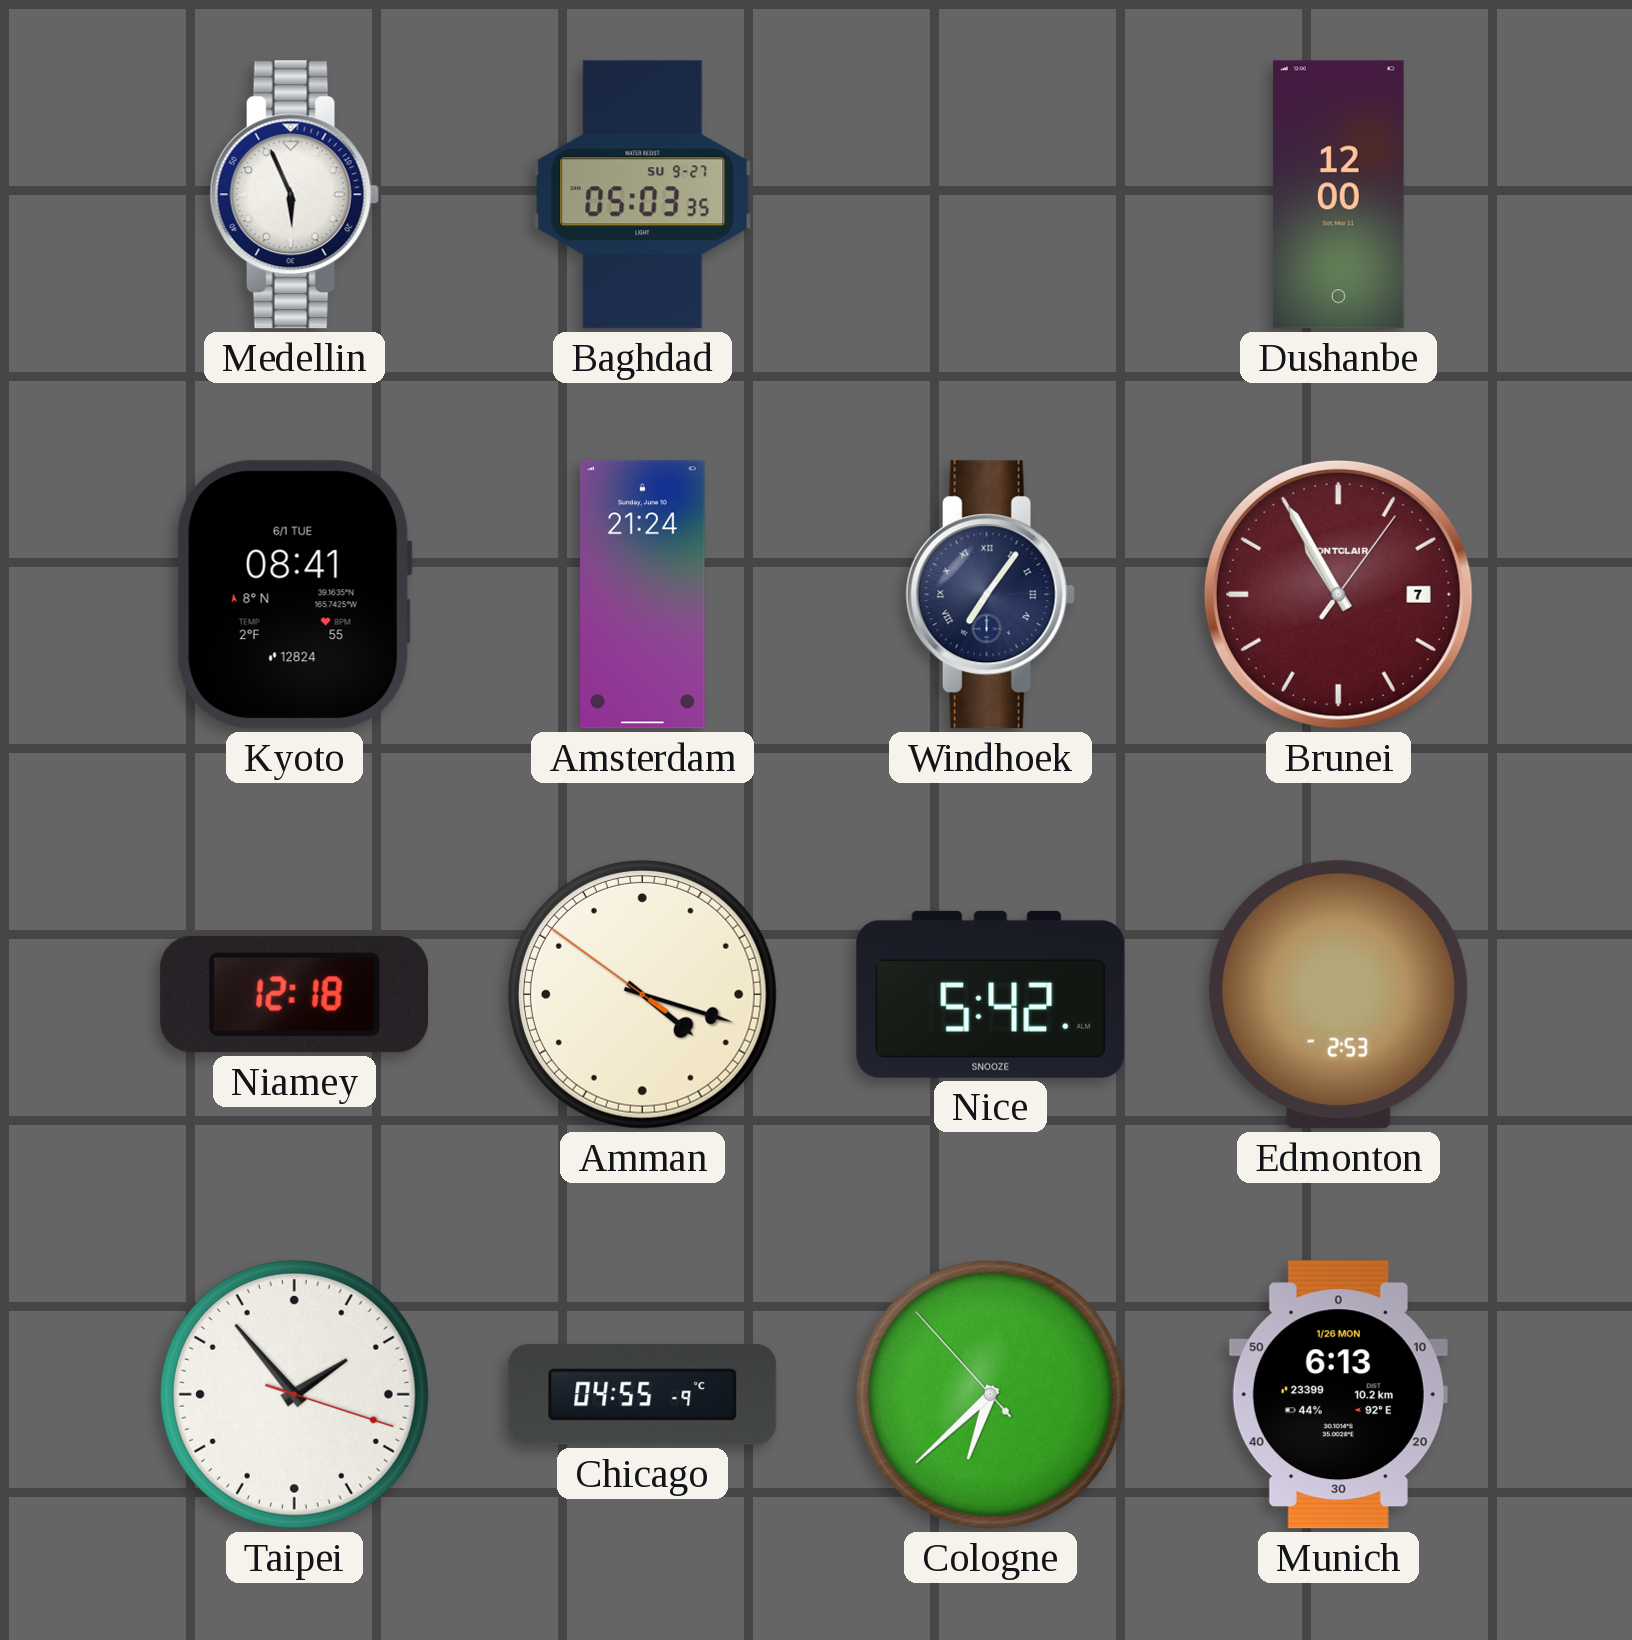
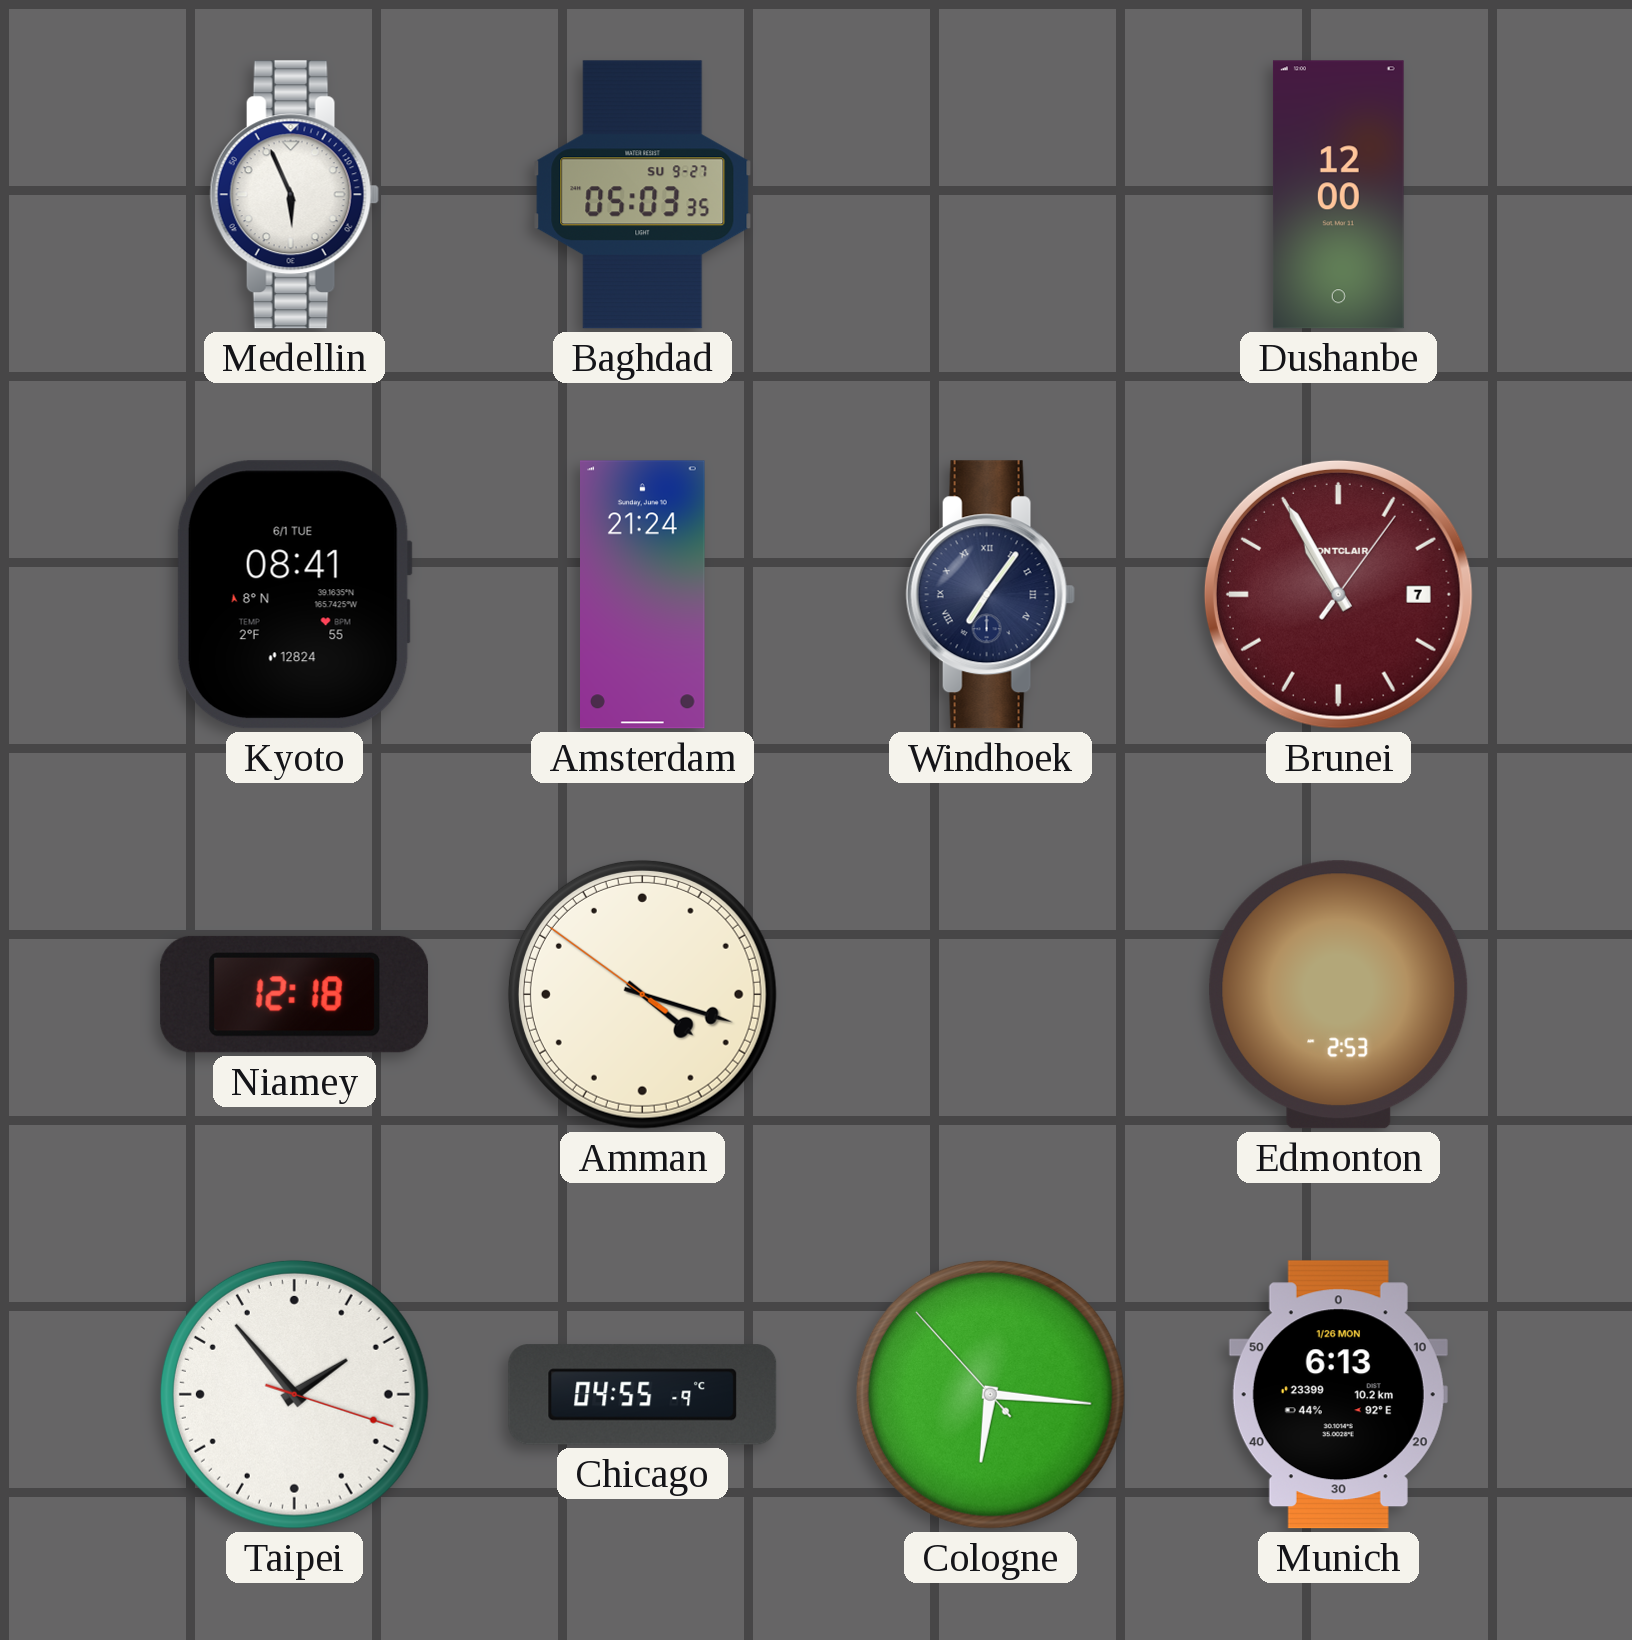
Nice: 5:42 -> none
Cologne: 6:37 -> 6:15
